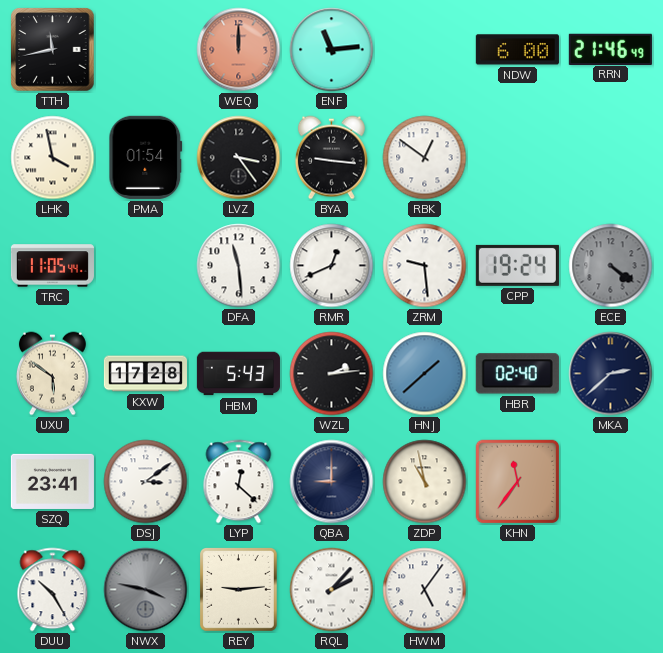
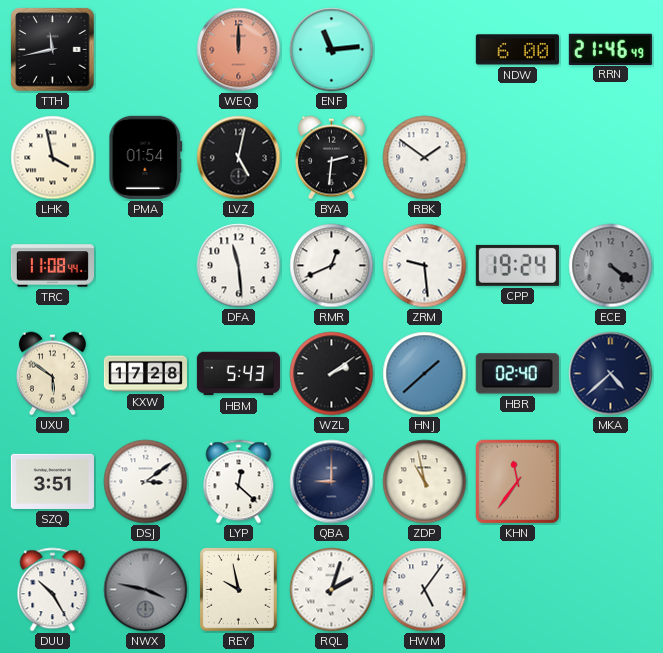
LVZ: 3:24 -> 5:02
BYA: 9:16 -> 2:31
RBK: 12:51 -> 1:51
TRC: 11:05 -> 11:08
WZL: 2:14 -> 2:09
MKA: 2:38 -> 4:38
SZQ: 23:41 -> 3:51
REY: 9:14 -> 9:58
RQL: 2:07 -> 2:03
